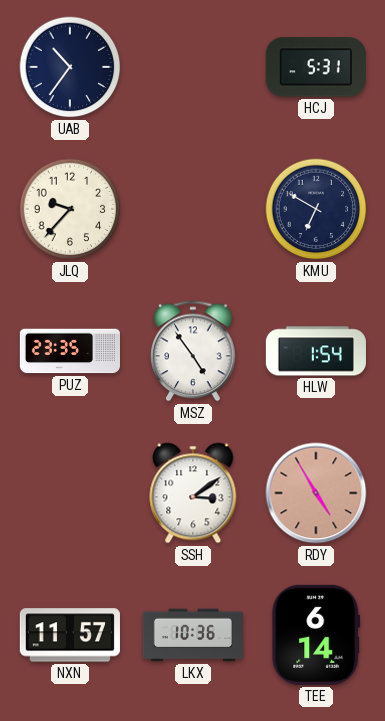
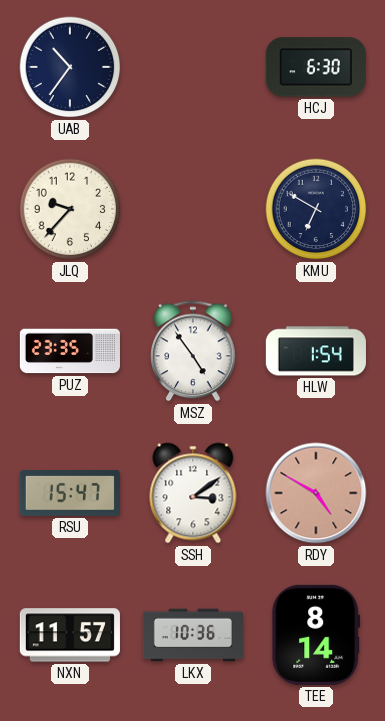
HCJ: 5:31 -> 6:30
RSU: none -> 15:47
RDY: 4:55 -> 4:50
TEE: 6:14 -> 8:14
